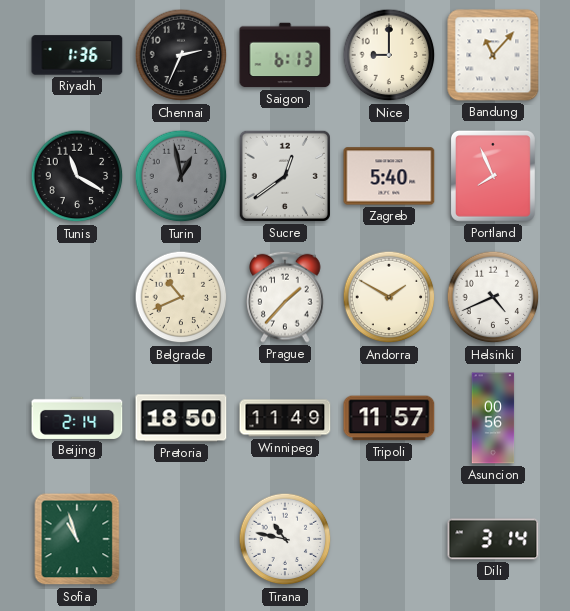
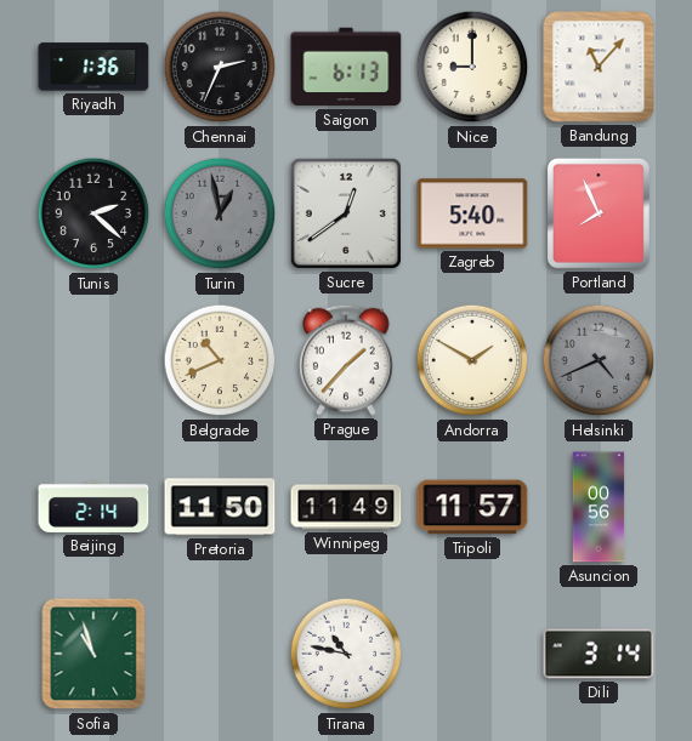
Tunis: 11:20 -> 2:22
Helsinki dial: white -> grey
Pretoria: 18:50 -> 11:50
